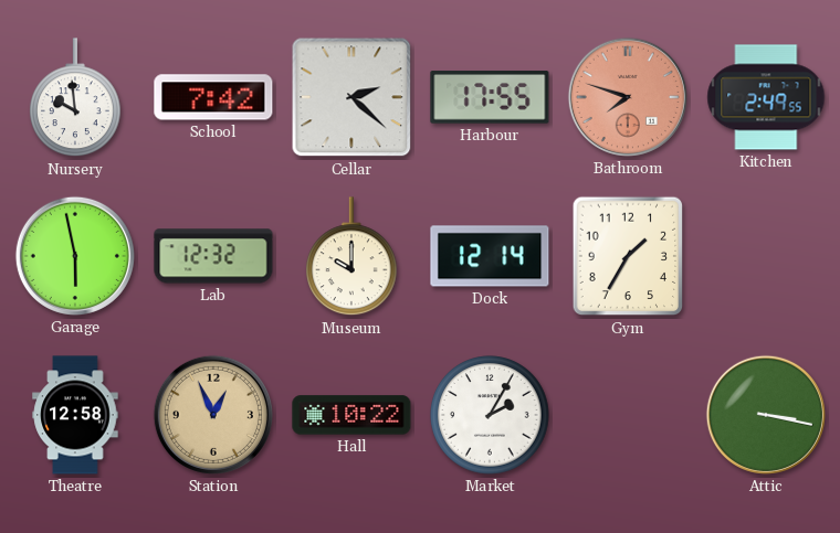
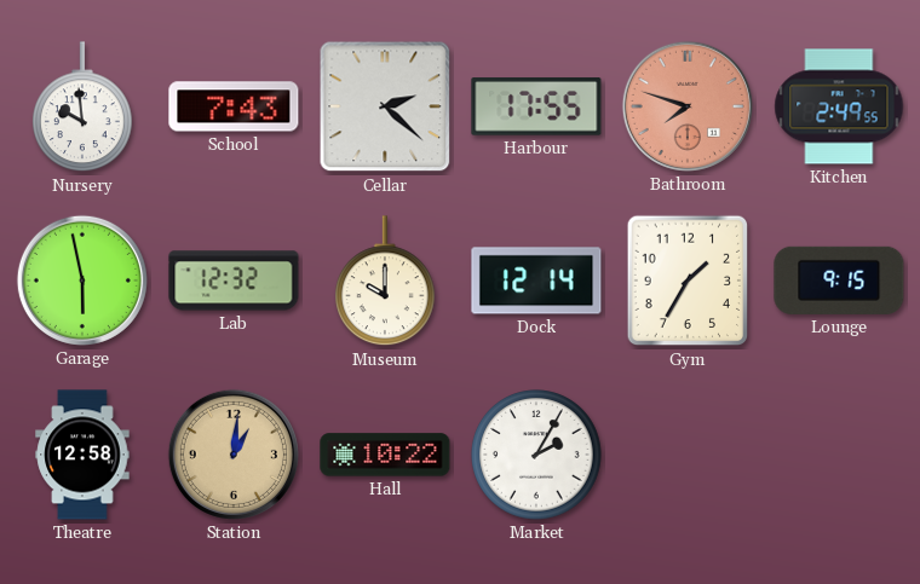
School: 7:42 -> 7:43
Lounge: none -> 9:15
Station: 12:56 -> 1:01
Attic: 3:17 -> none
